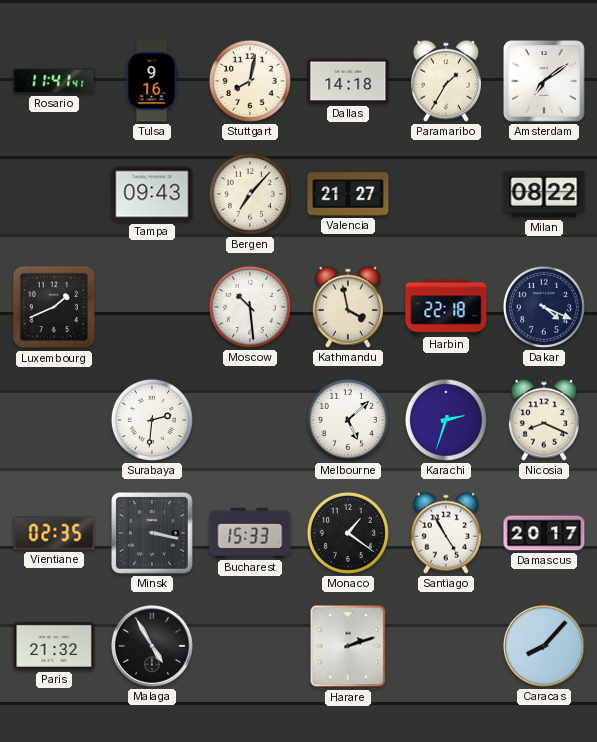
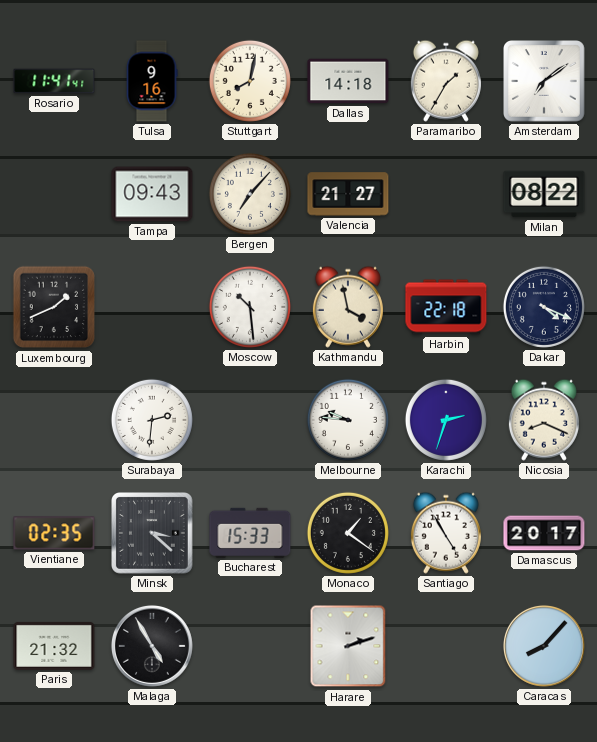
Melbourne: 5:08 -> 9:46
Minsk: 3:17 -> 3:22
